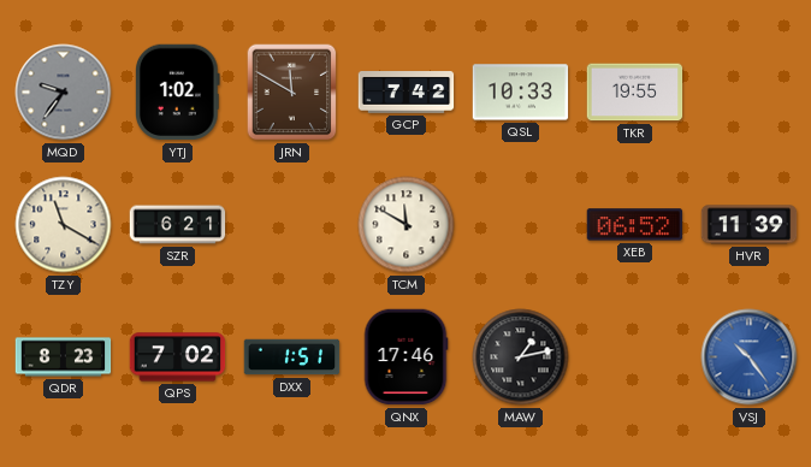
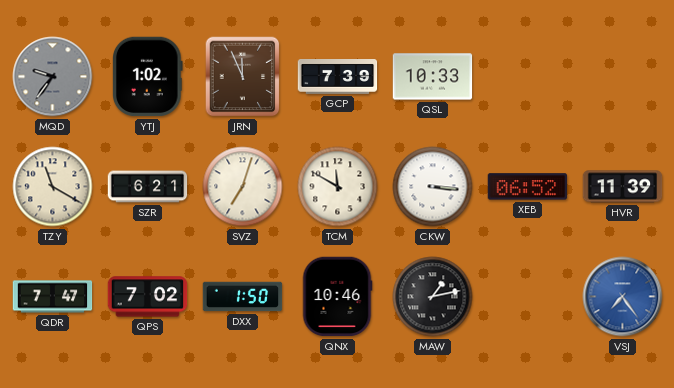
JRN: 11:50 -> 11:56
GCP: 7:42 -> 7:39
TKR: 19:55 -> none
SVZ: none -> 7:03
CKW: none -> 3:16
QDR: 8:23 -> 7:47
DXX: 1:51 -> 1:50
QNX: 17:46 -> 10:46
VSJ: 10:24 -> 7:24
